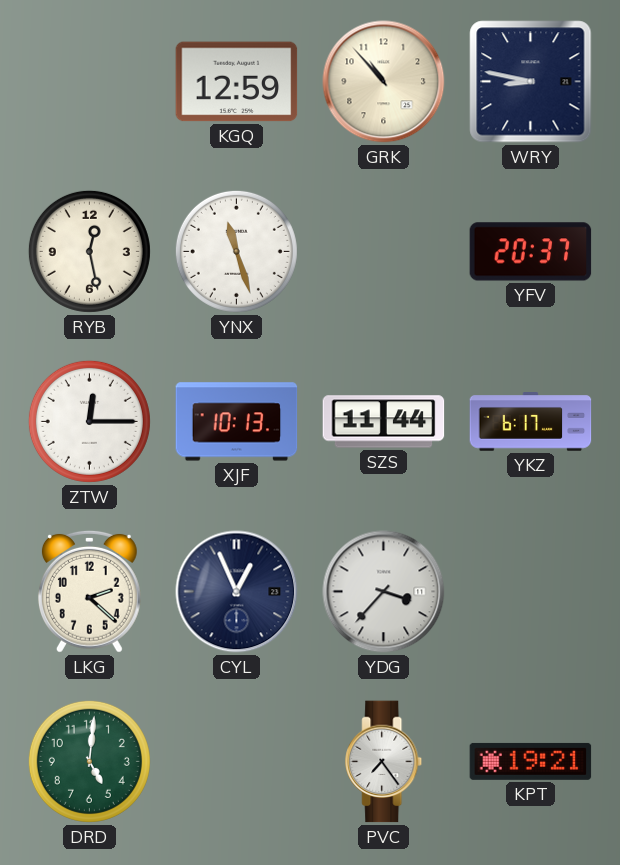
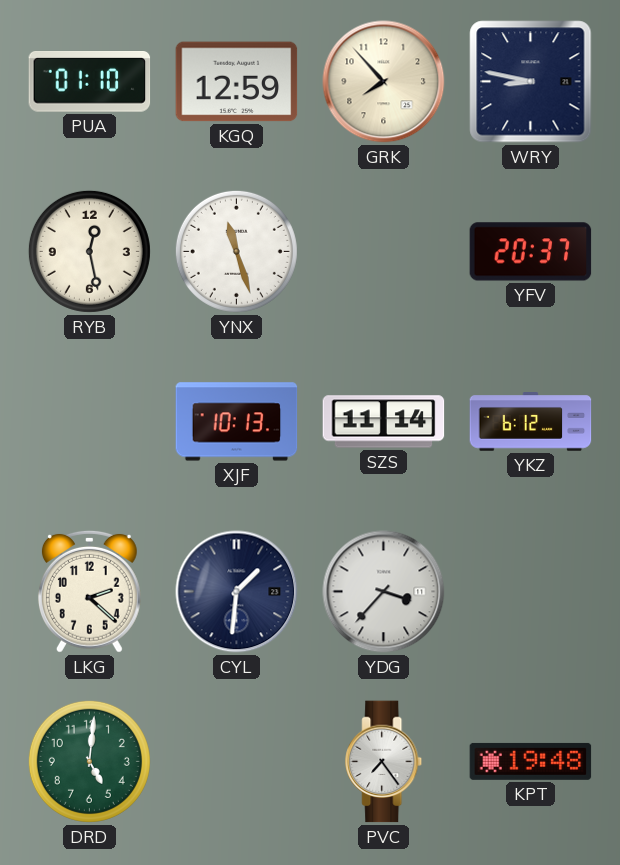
PUA: none -> 01:10
GRK: 10:53 -> 7:53
ZTW: 12:15 -> none
SZS: 11:44 -> 11:14
YKZ: 6:17 -> 6:12
CYL: 12:56 -> 1:31
KPT: 19:21 -> 19:48
